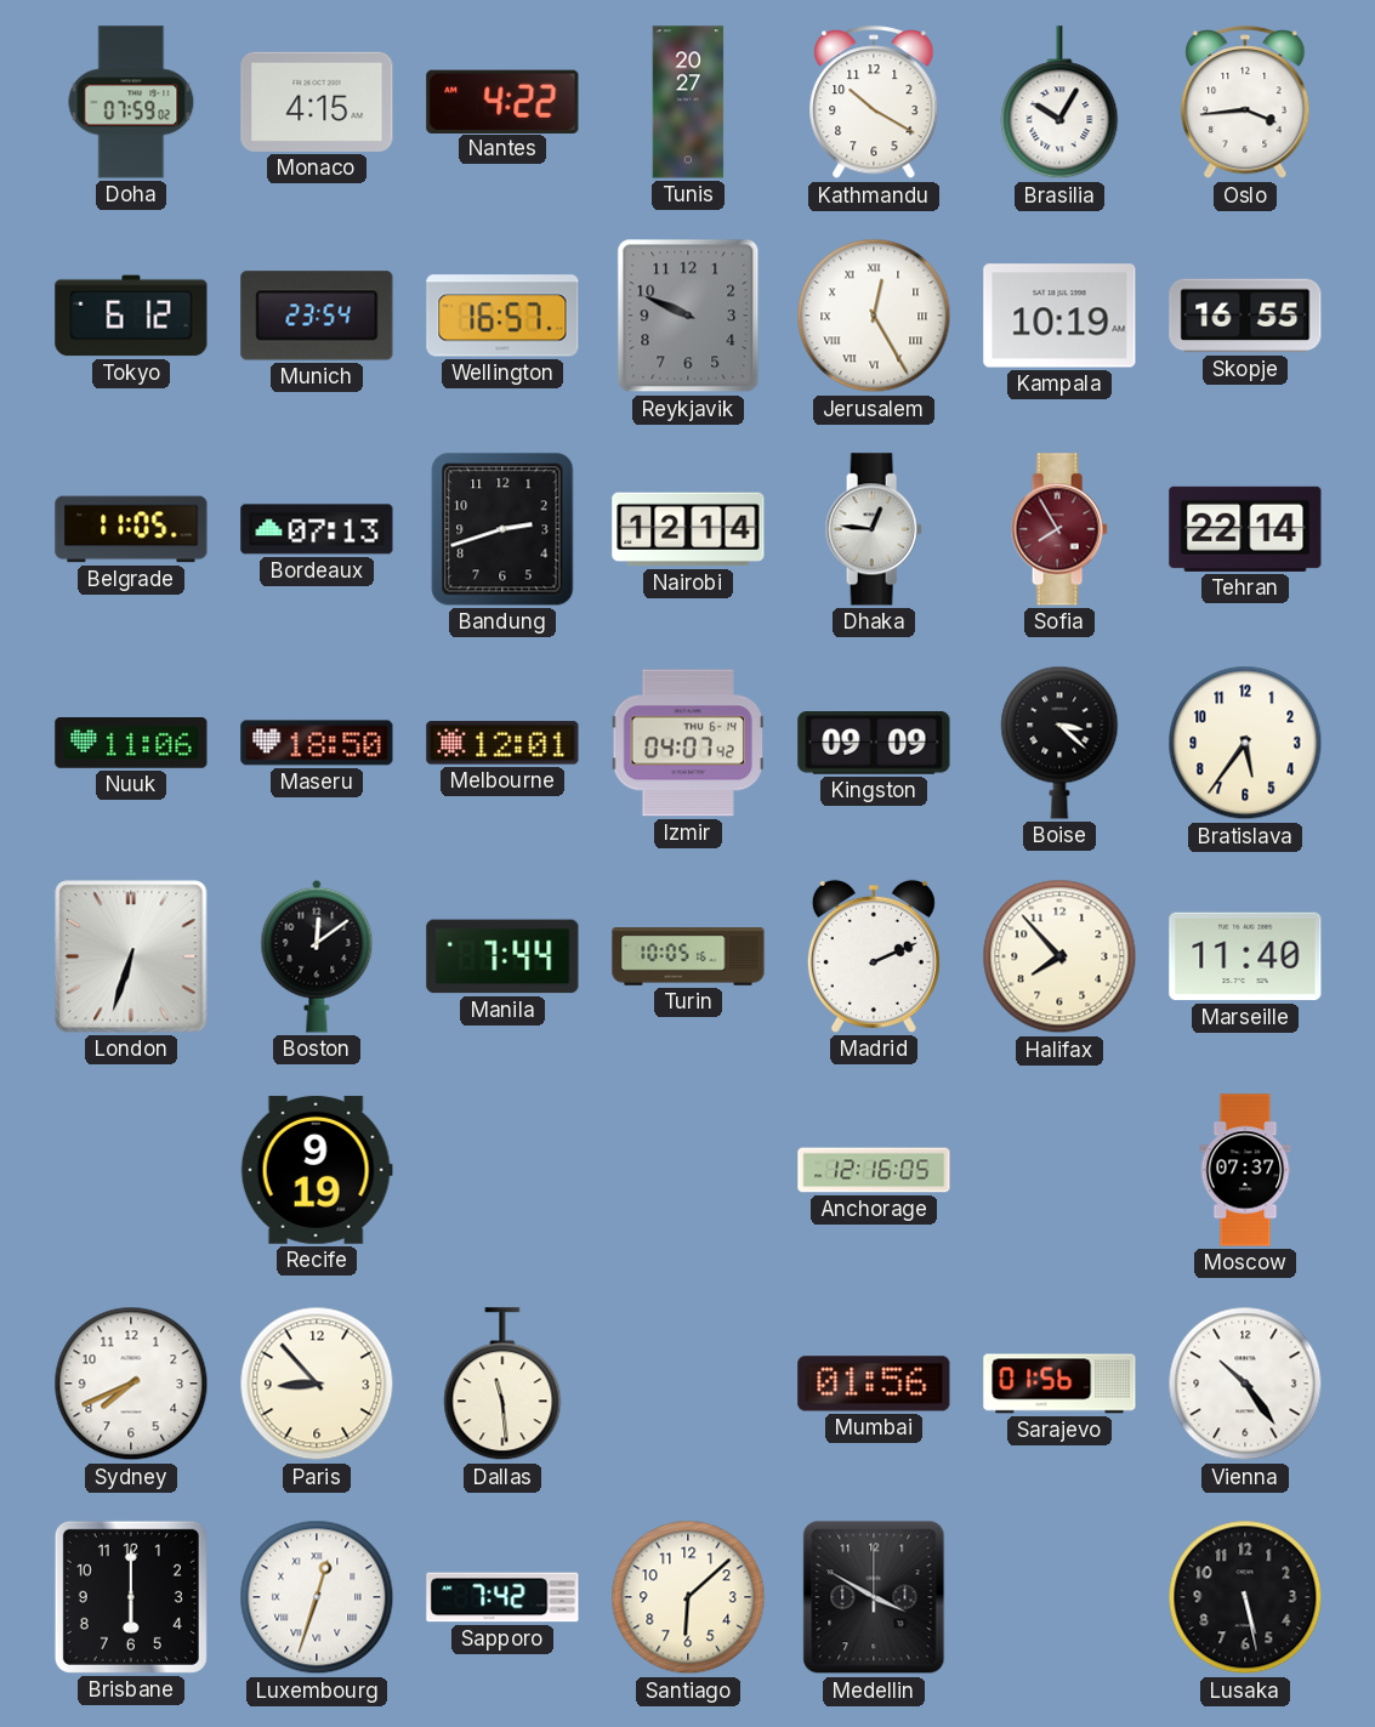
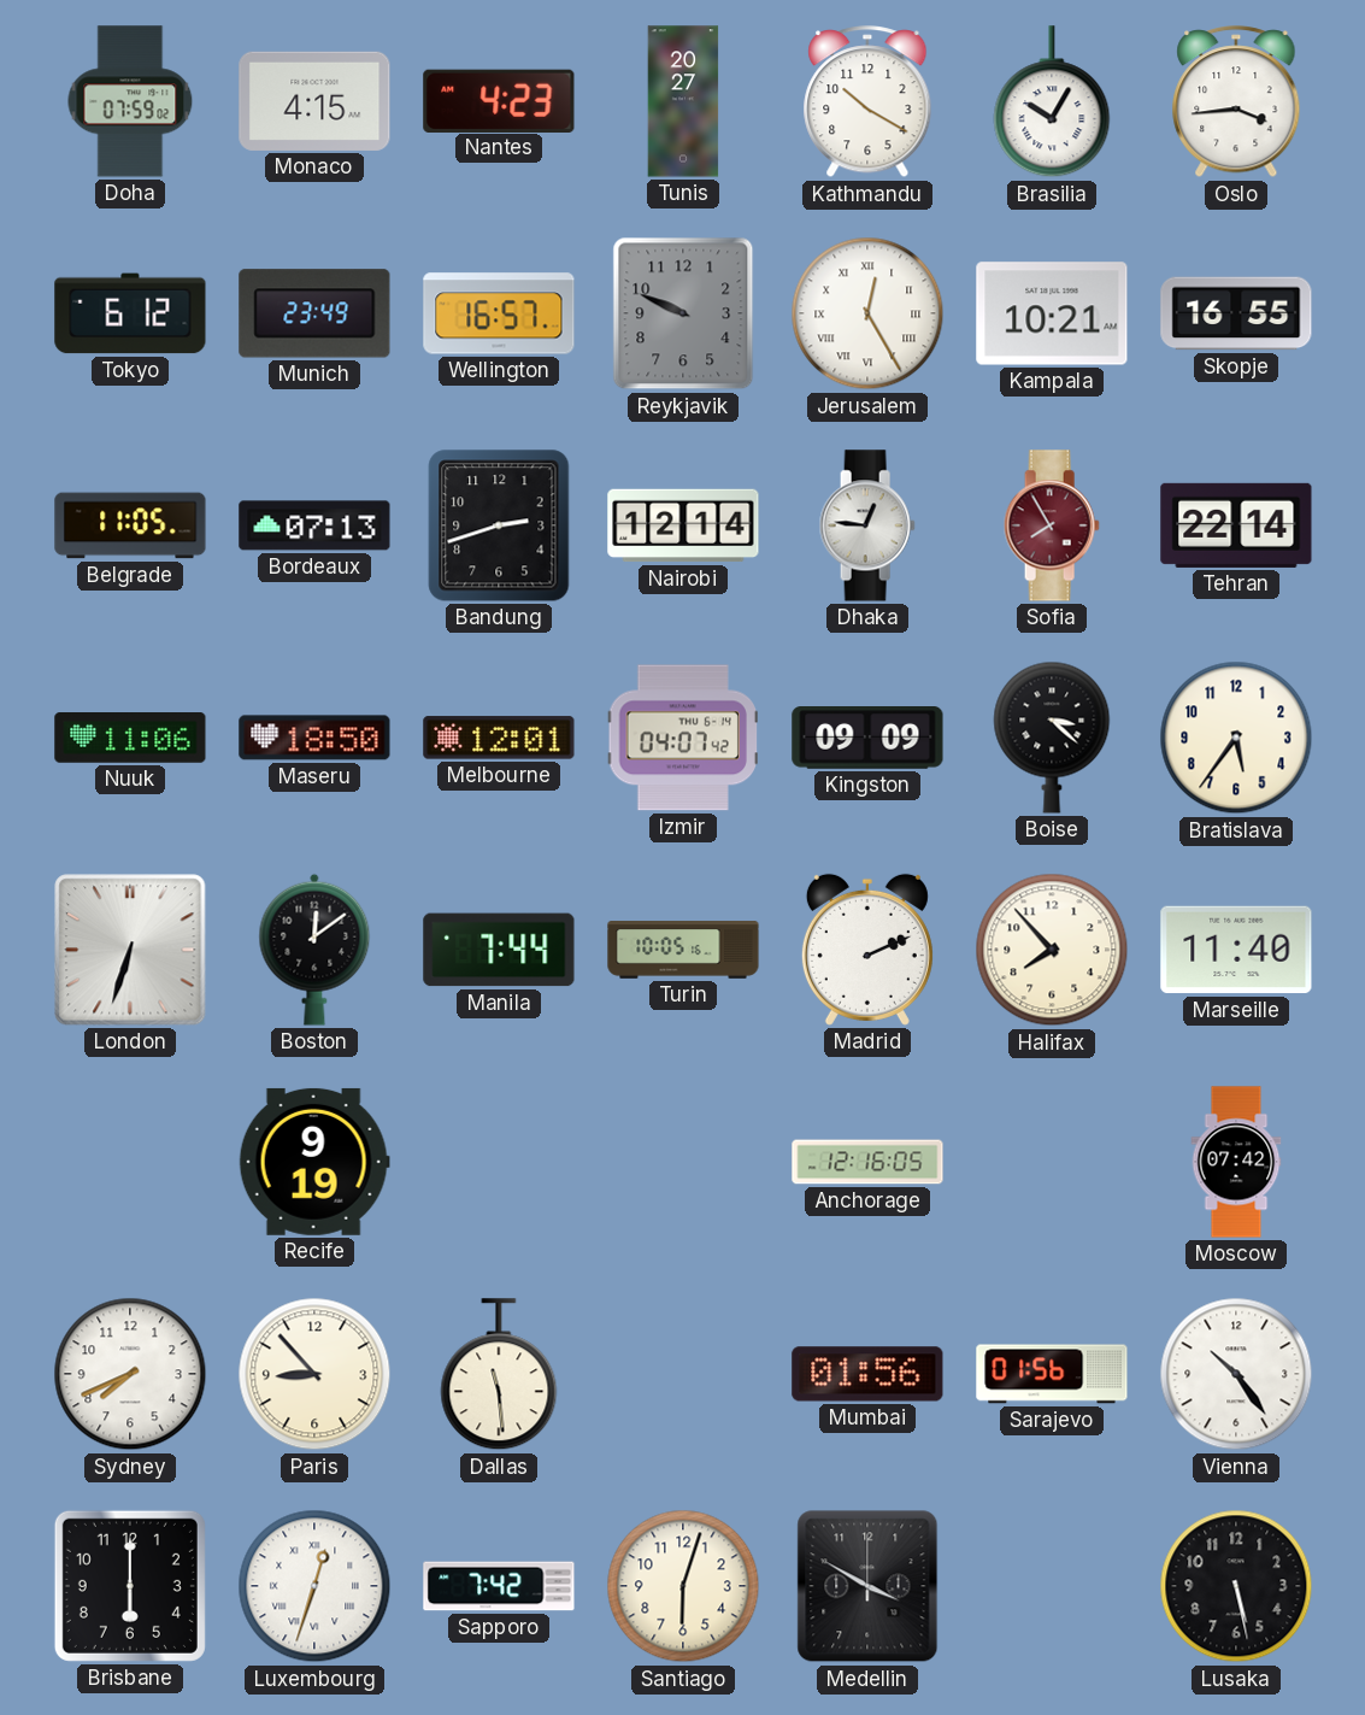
Nantes: 4:22 -> 4:23
Munich: 23:54 -> 23:49
Kampala: 10:19 -> 10:21
Moscow: 07:37 -> 07:42
Santiago: 6:08 -> 6:03
